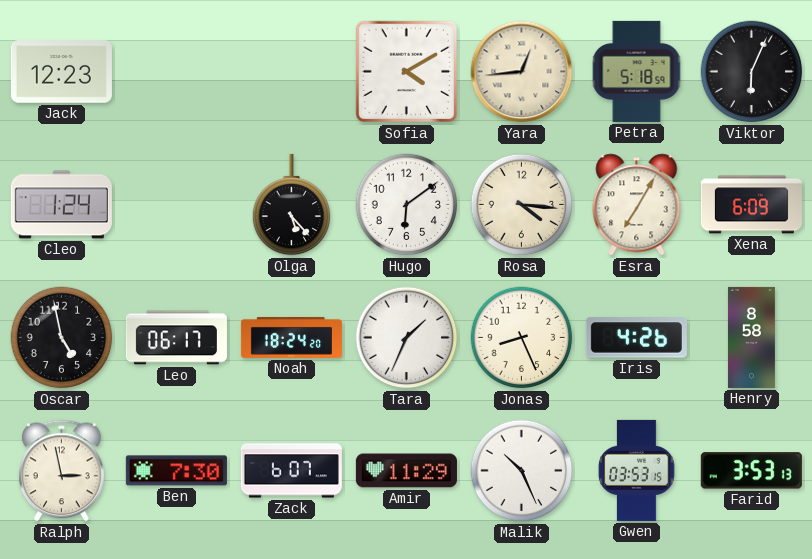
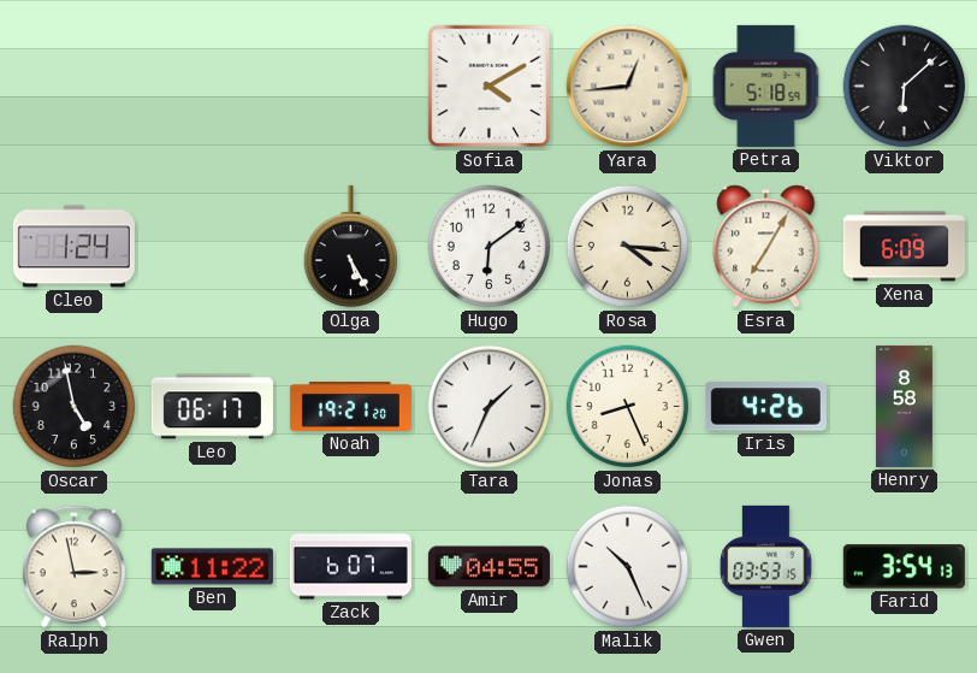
Jack: 12:23 -> none
Viktor: 6:04 -> 6:08
Olga: 5:23 -> 5:25
Noah: 18:24 -> 19:21
Ben: 7:30 -> 11:22
Amir: 11:29 -> 04:55
Farid: 3:53 -> 3:54
